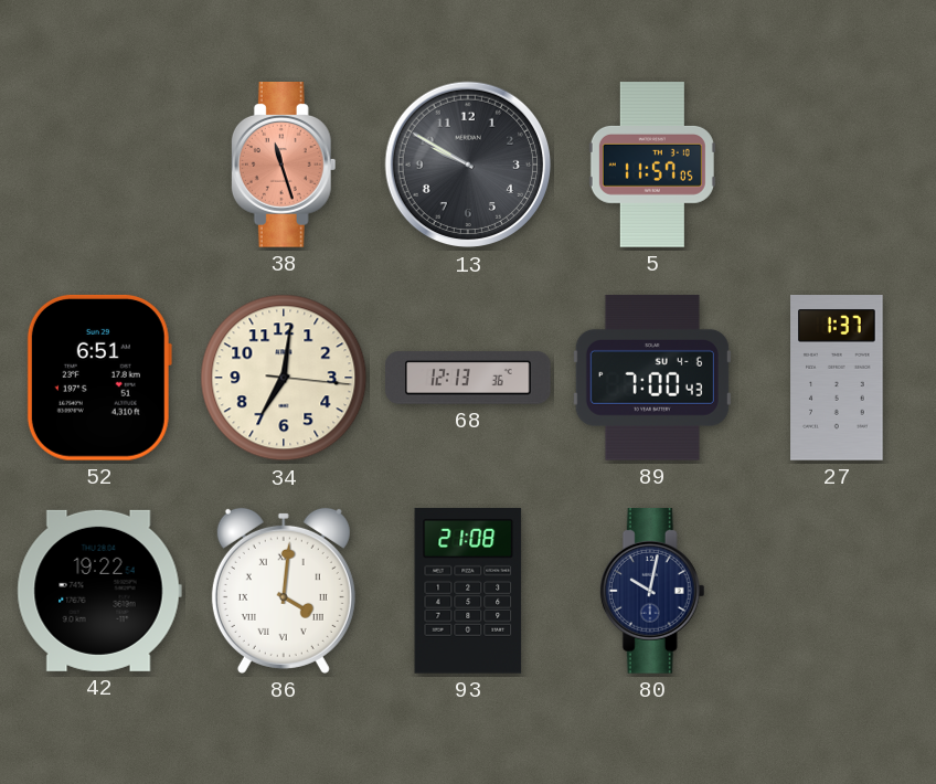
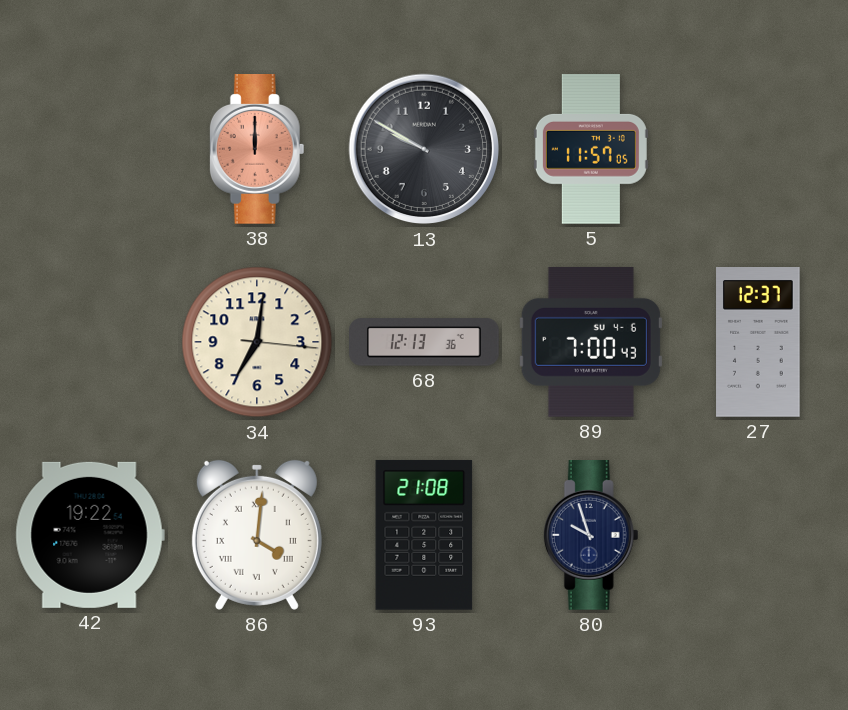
38: 11:27 -> 12:00
52: 6:51 -> none
27: 1:37 -> 12:37
80: 10:02 -> 9:57
